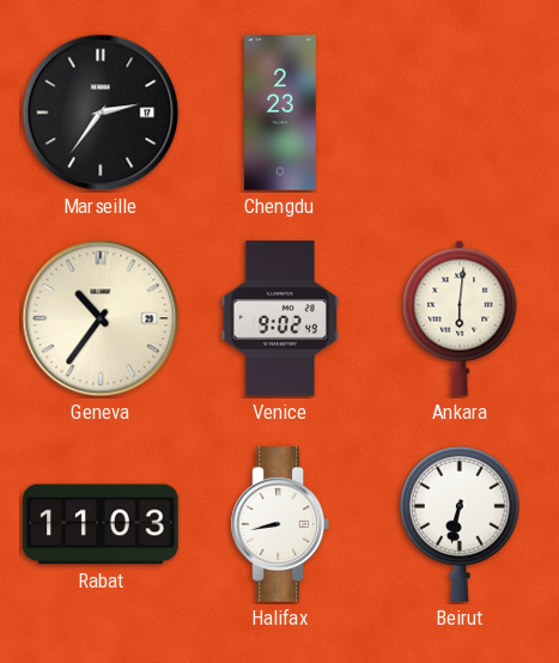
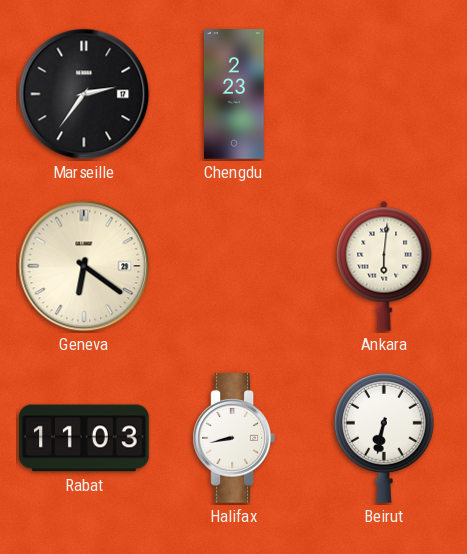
Geneva: 10:36 -> 6:21
Venice: 9:02 -> none
